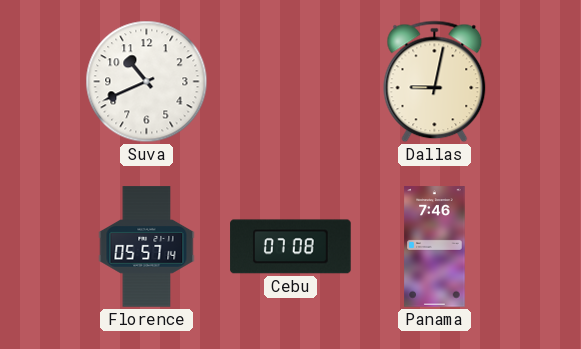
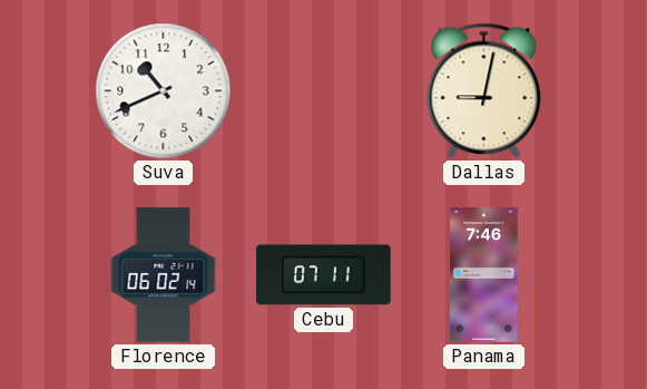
Florence: 05:57 -> 06:02
Cebu: 07:08 -> 07:11
